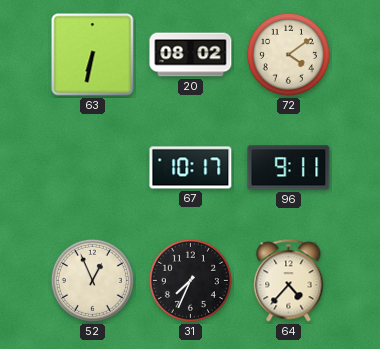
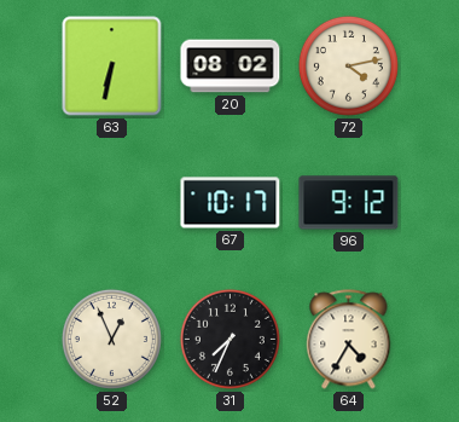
72: 4:09 -> 4:13
96: 9:11 -> 9:12
64: 4:37 -> 4:35
